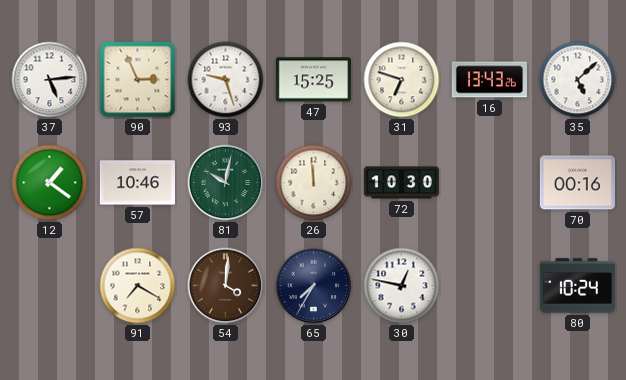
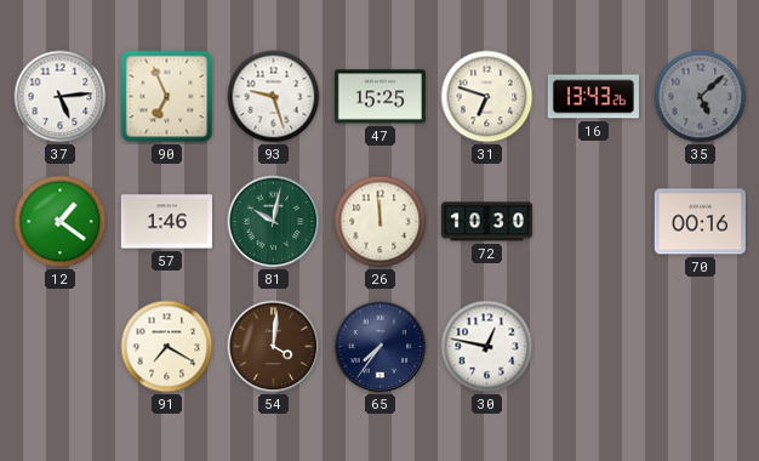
90: 2:56 -> 6:56
35 dial: white -> grey
57: 10:46 -> 1:46
65: 7:35 -> 7:36
80: 10:24 -> none
